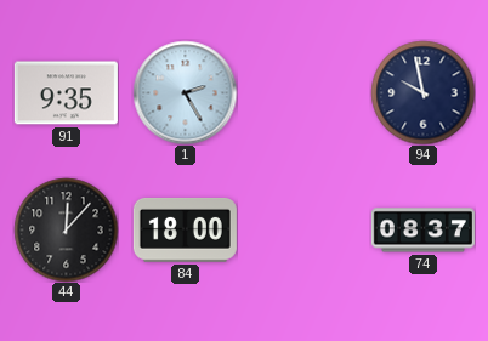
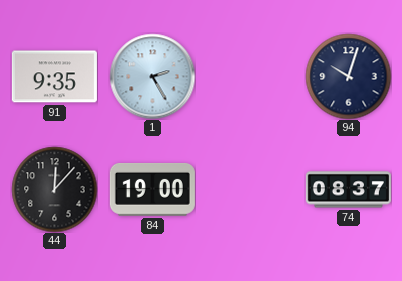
94: 9:58 -> 10:03
84: 18:00 -> 19:00
